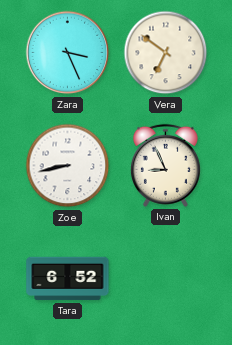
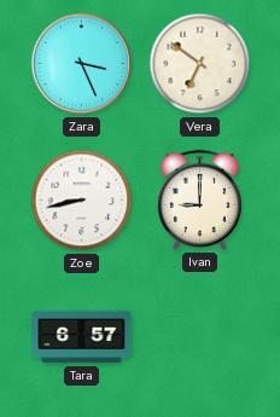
Ivan: 8:56 -> 9:00
Tara: 6:52 -> 6:57
